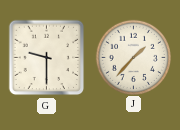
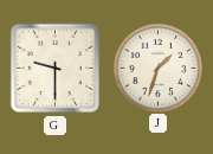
J: 1:37 -> 1:33
